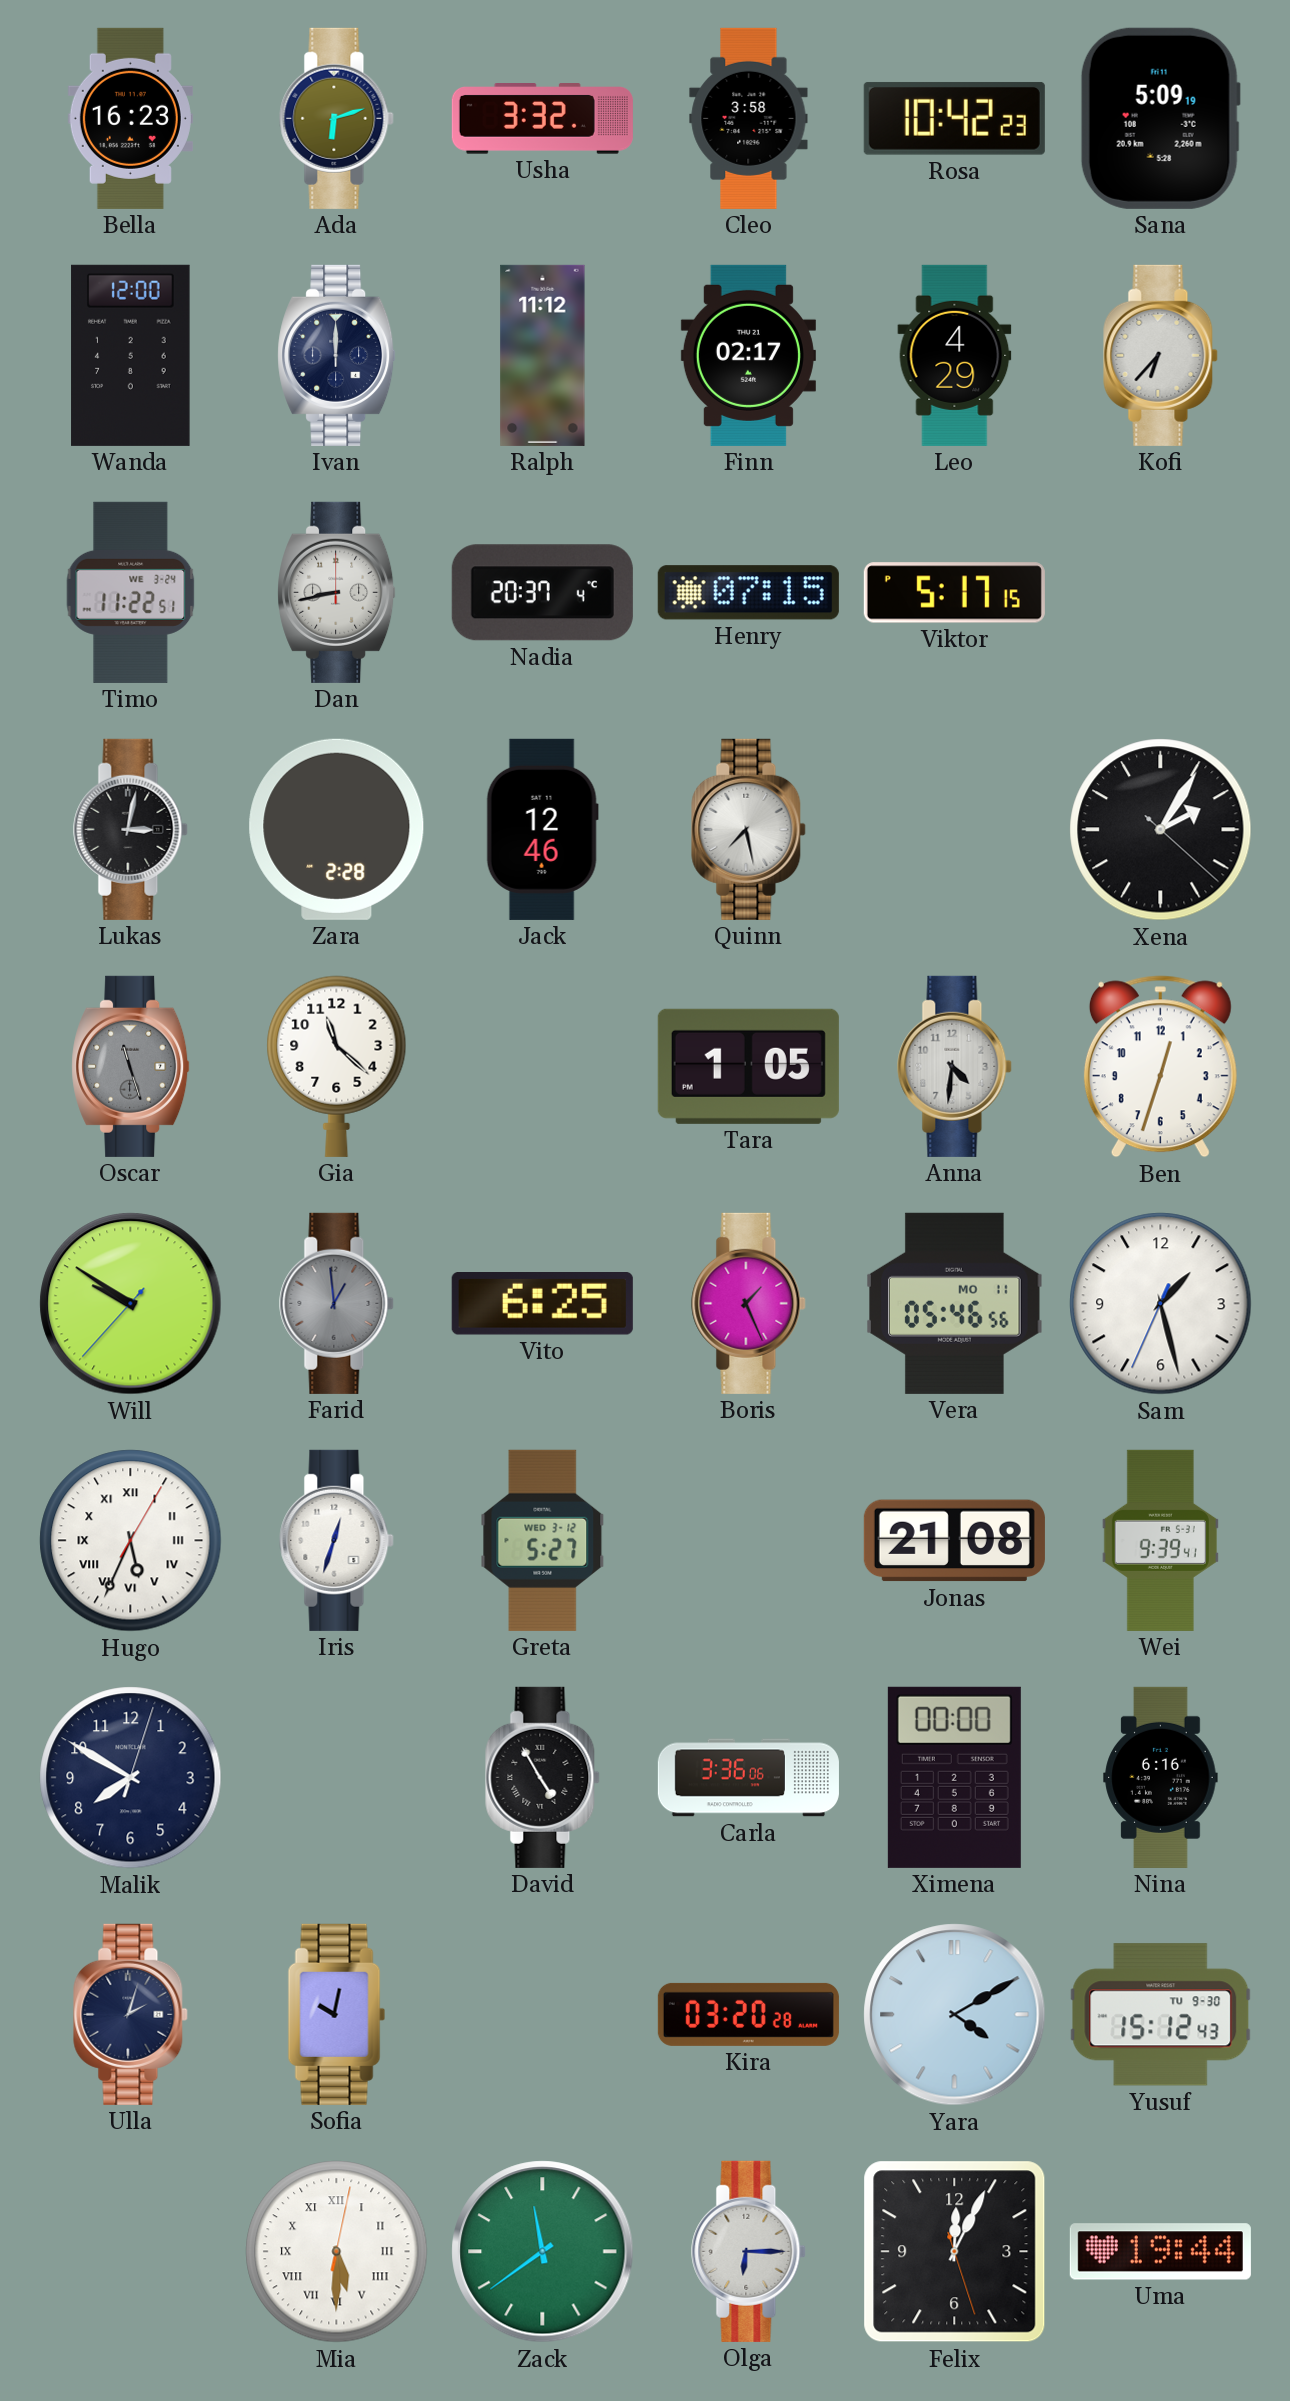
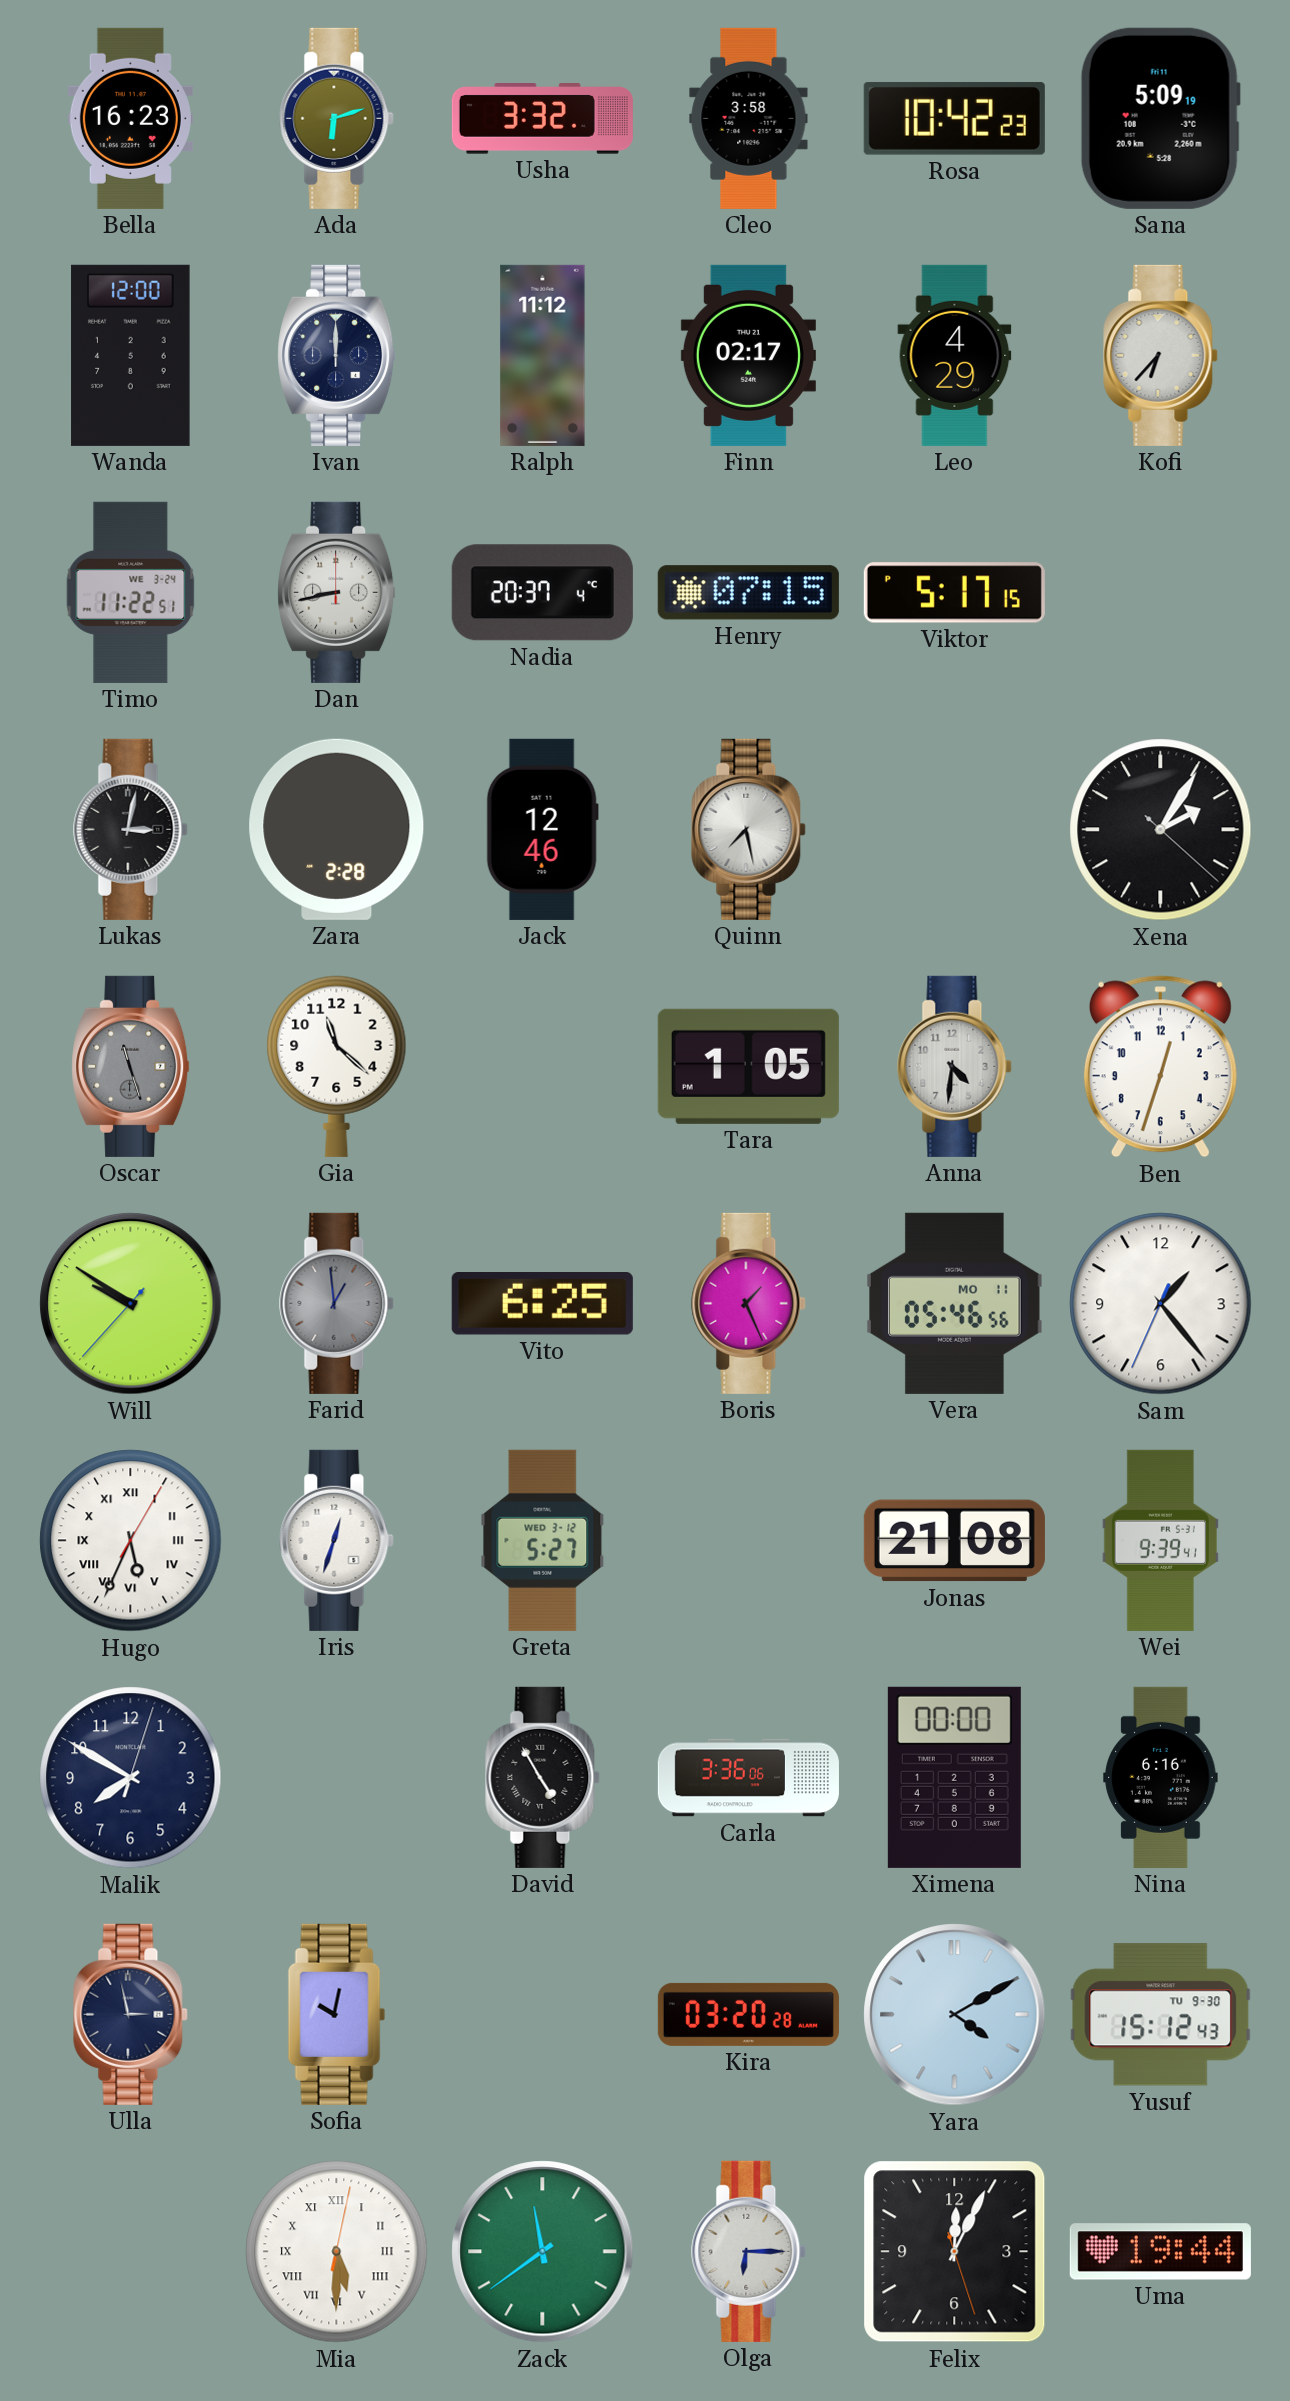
Sam: 1:27 -> 1:23
Ulla: 2:03 -> 2:58
